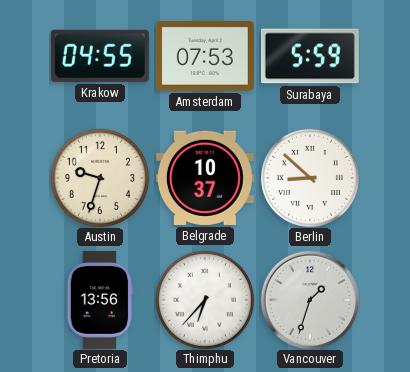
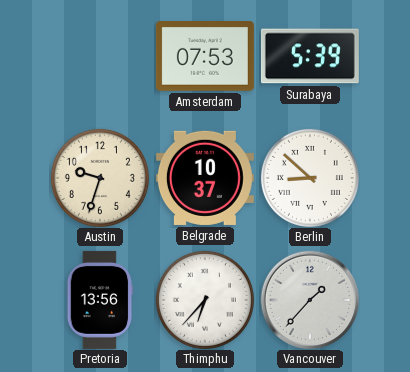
Krakow: 04:55 -> none
Surabaya: 5:59 -> 5:39
Vancouver: 1:33 -> 1:37
